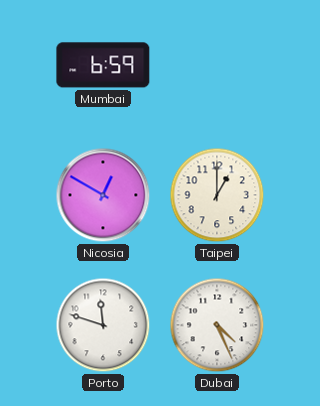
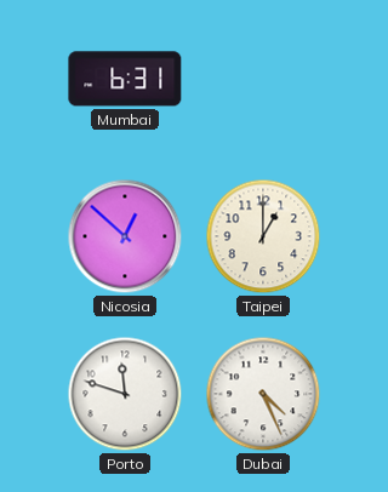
Mumbai: 6:59 -> 6:31
Nicosia: 12:50 -> 12:52
